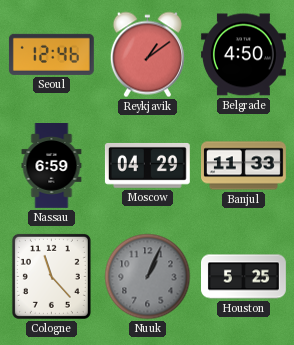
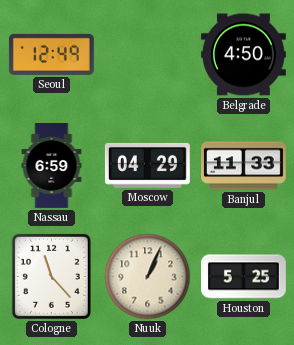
Seoul: 12:46 -> 12:49
Reykjavik: 1:09 -> none
Nuuk dial: grey -> cream
